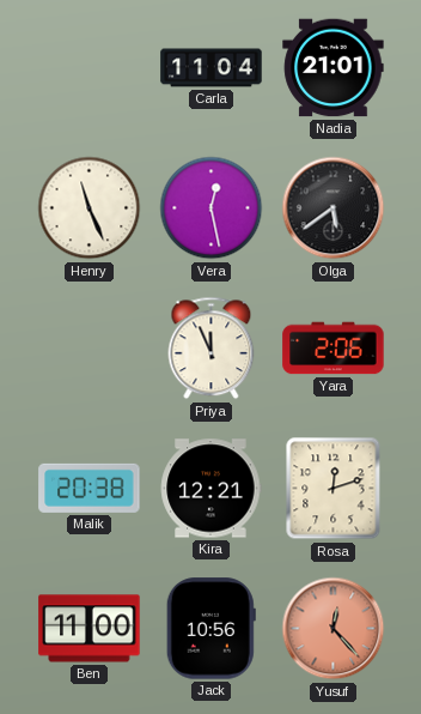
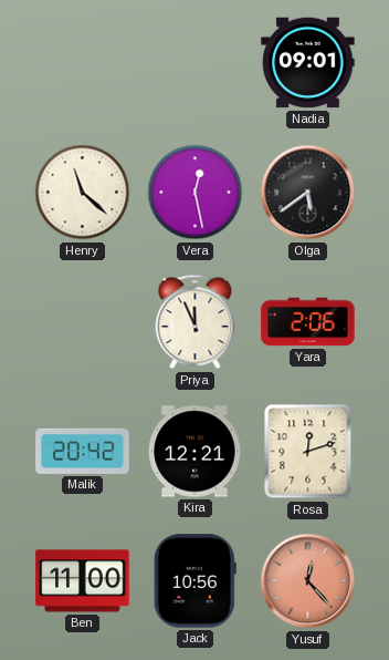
Carla: 11:04 -> none
Nadia: 21:01 -> 09:01
Henry: 11:26 -> 11:22
Malik: 20:38 -> 20:42
